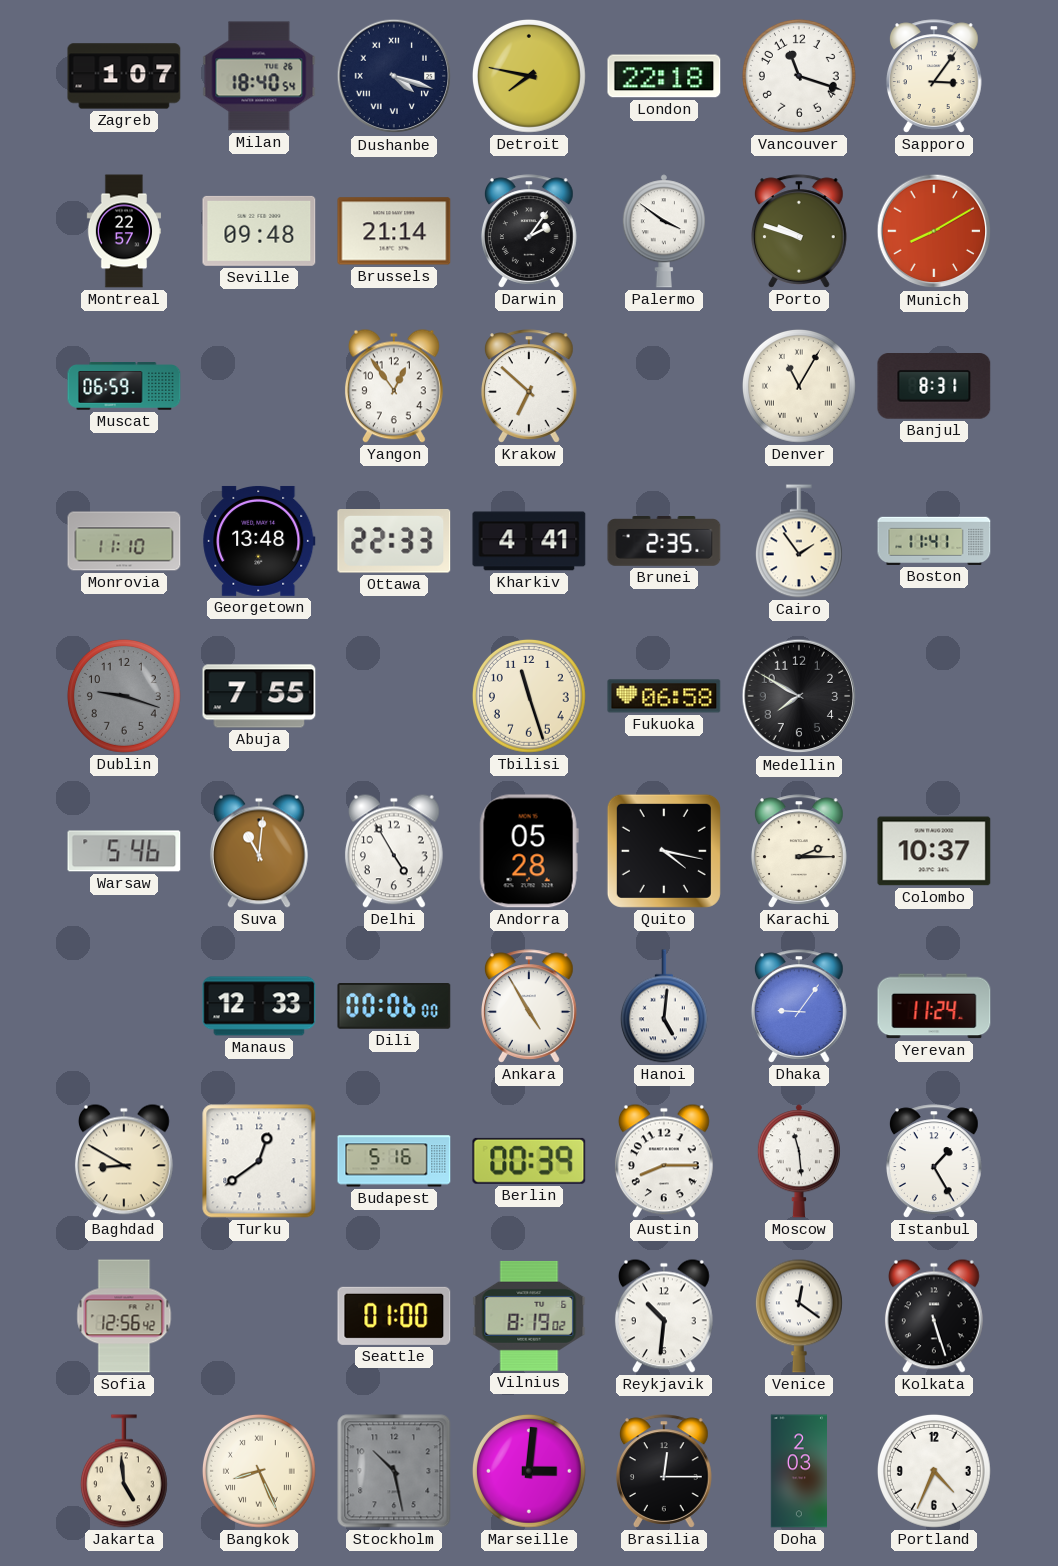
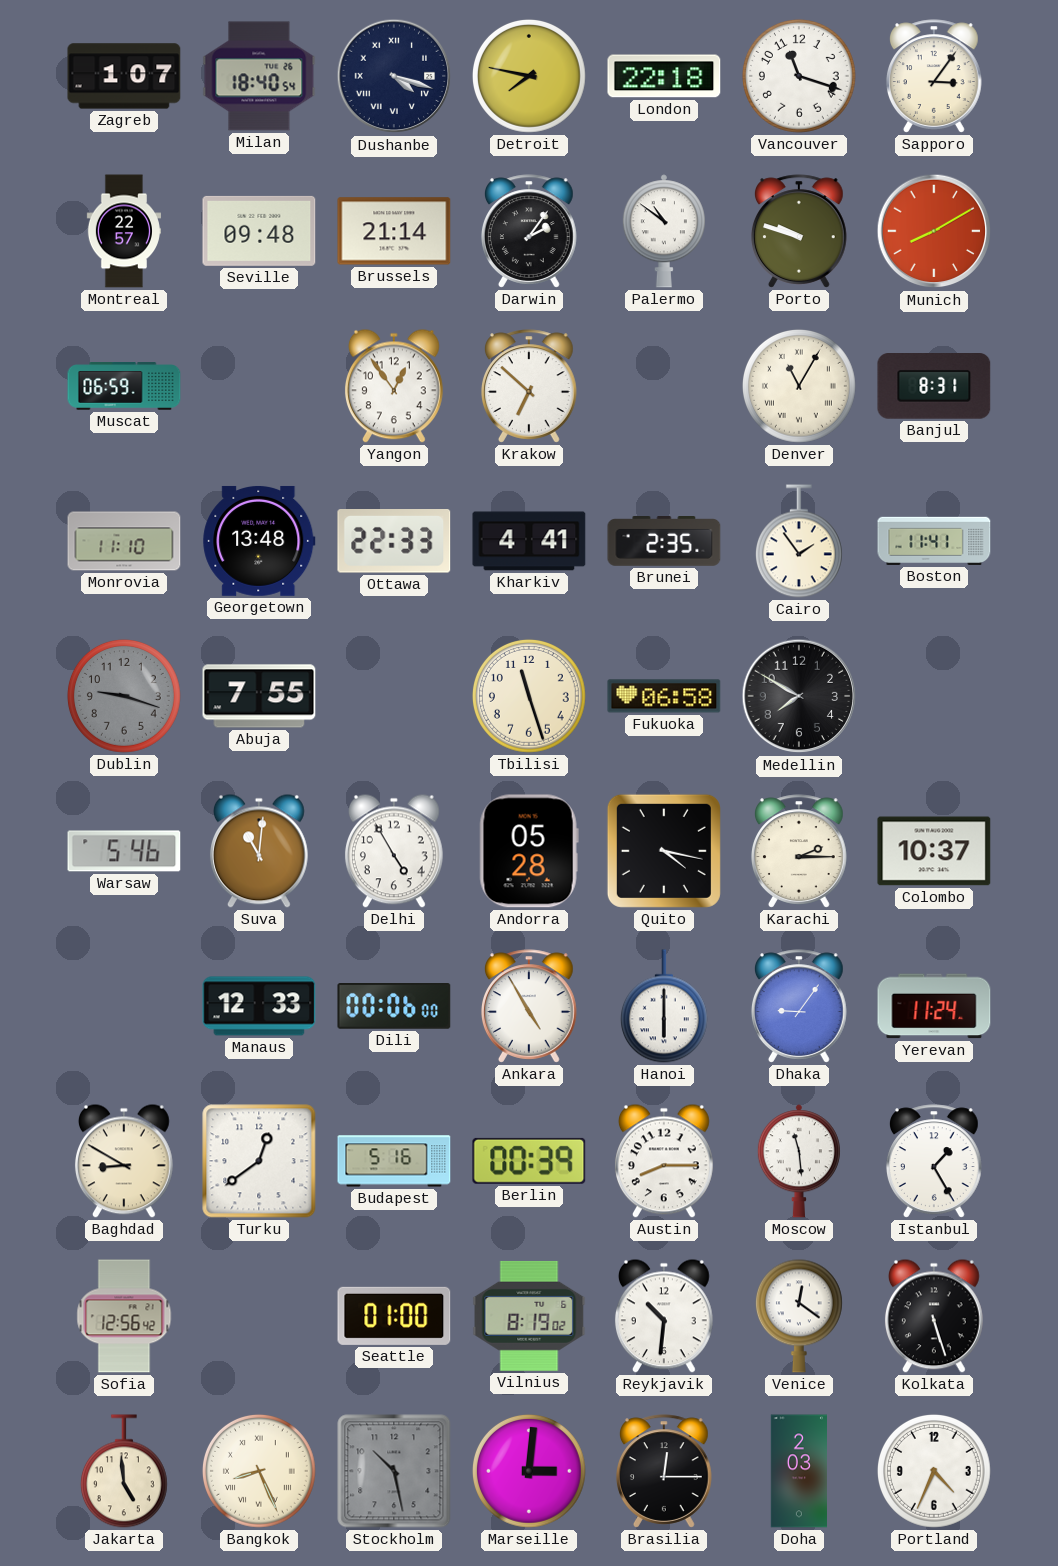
Palermo: 3:51 -> 10:51
Hanoi: 5:01 -> 6:00
